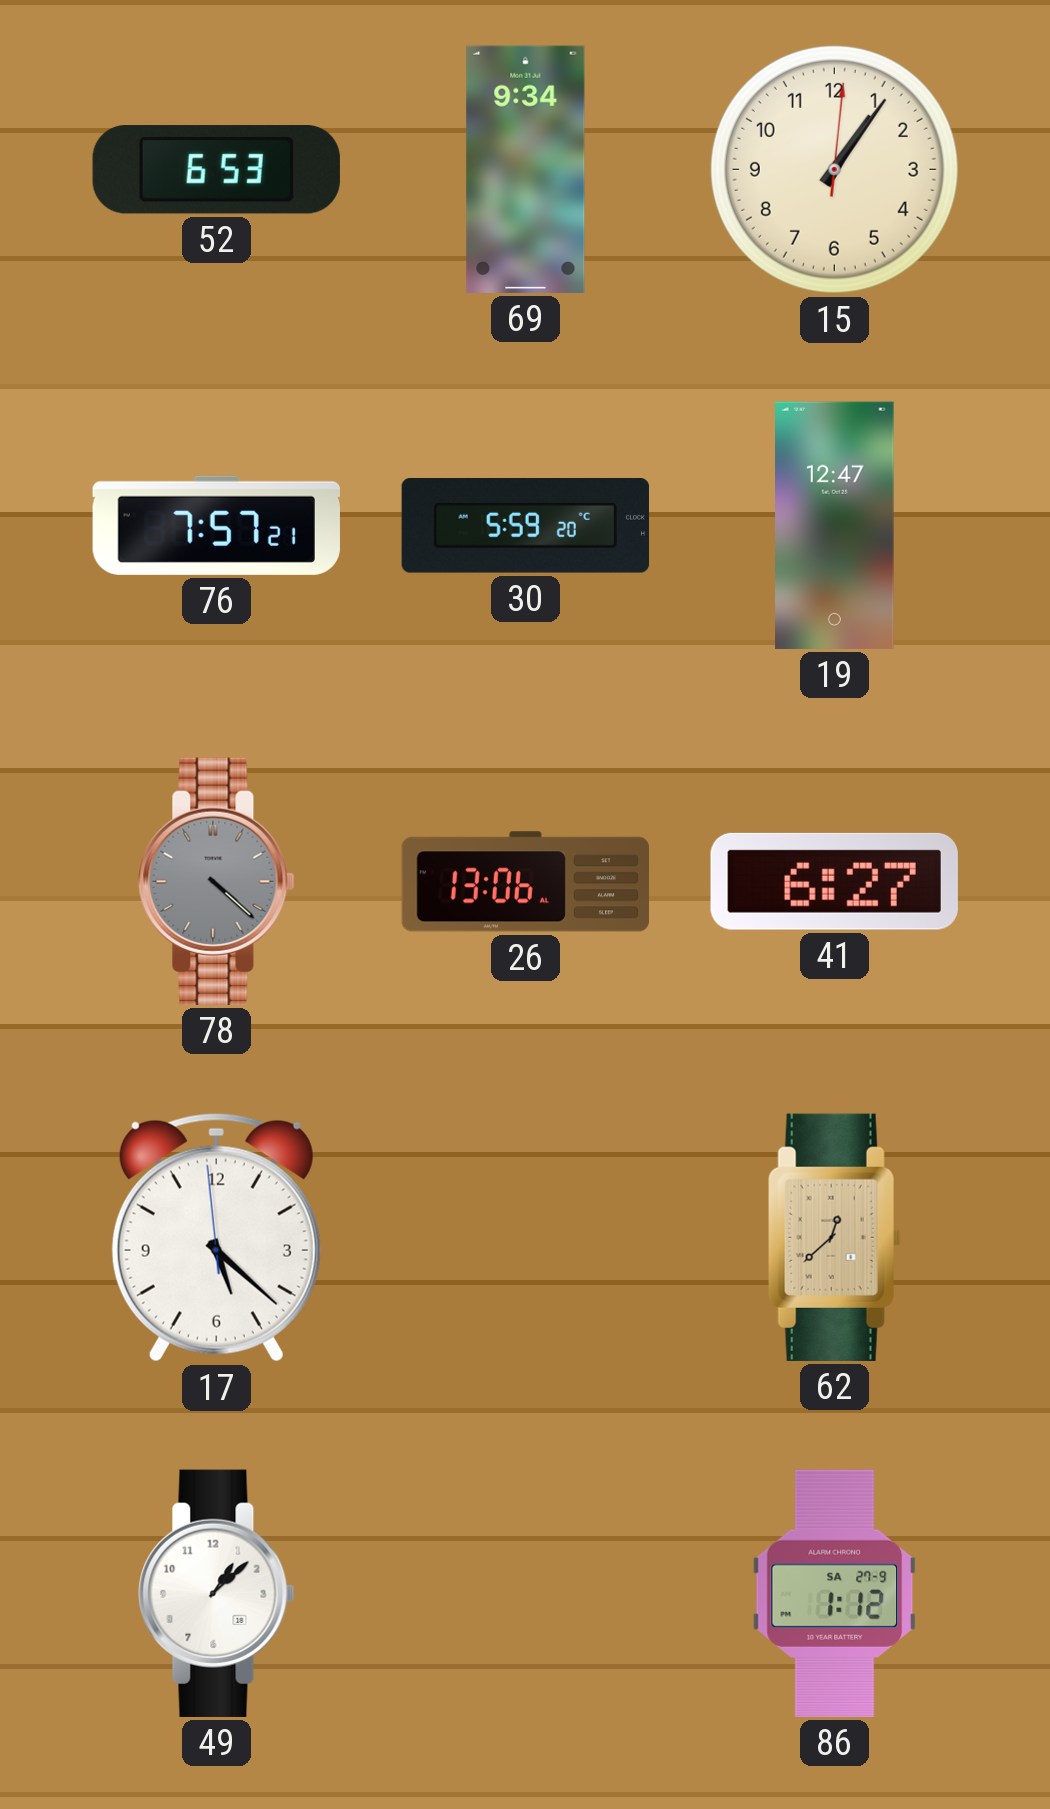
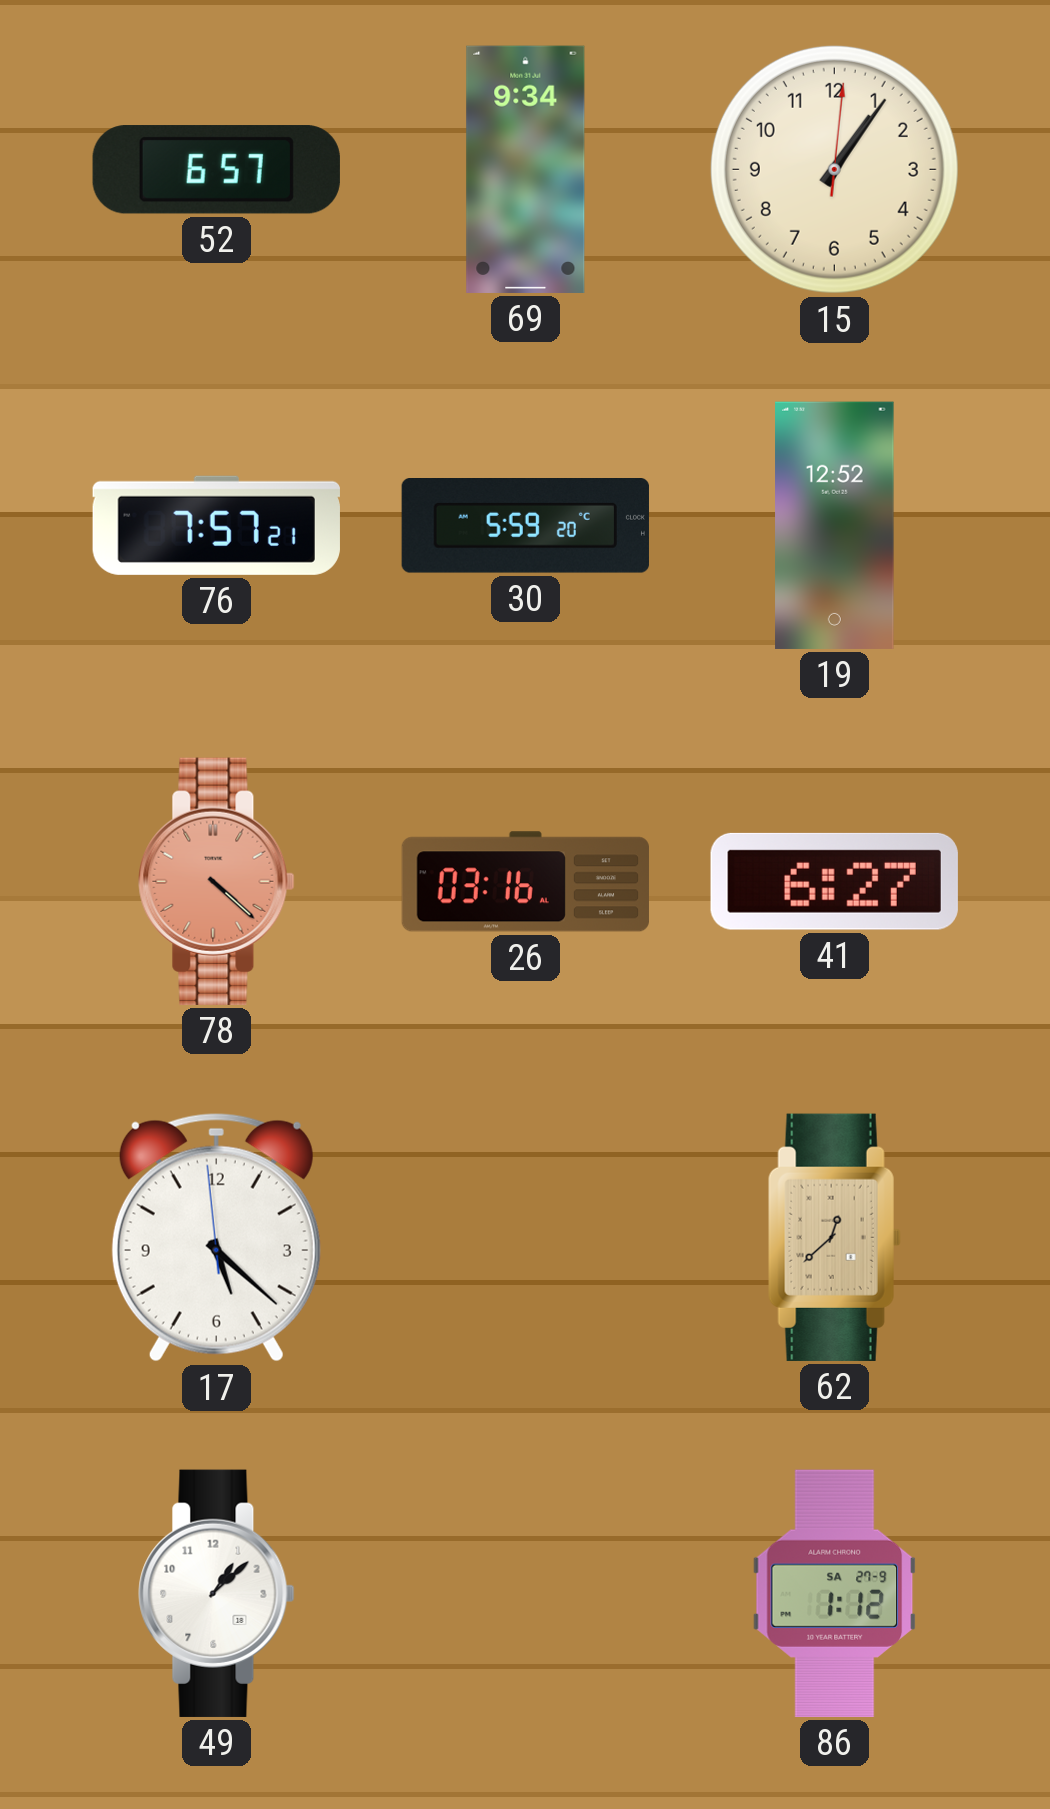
52: 6:53 -> 6:57
19: 12:47 -> 12:52
78 dial: grey -> salmon
26: 13:06 -> 03:16
